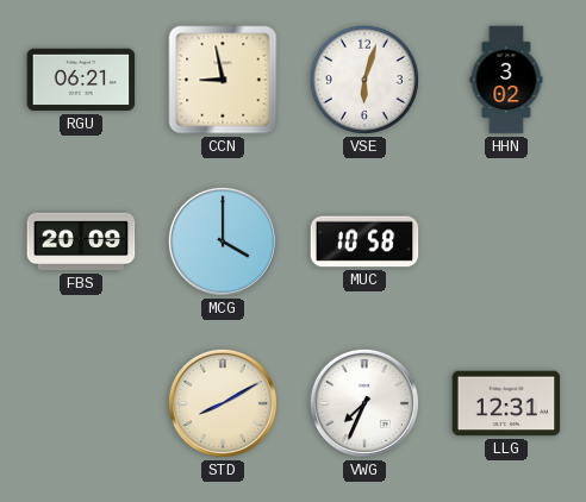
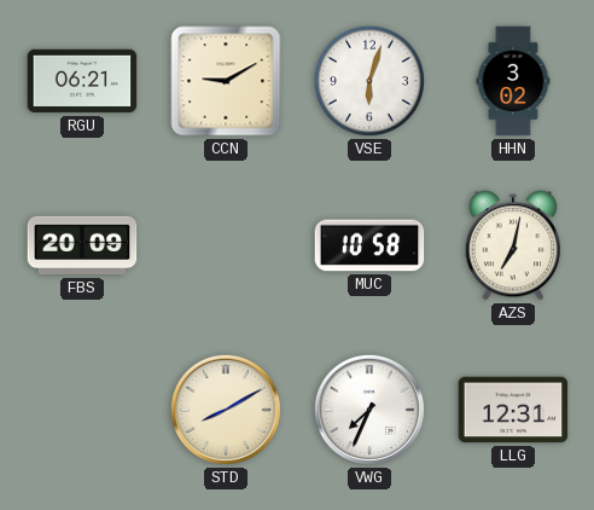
CCN: 8:58 -> 9:10
MCG: 4:00 -> none
AZS: none -> 7:02
